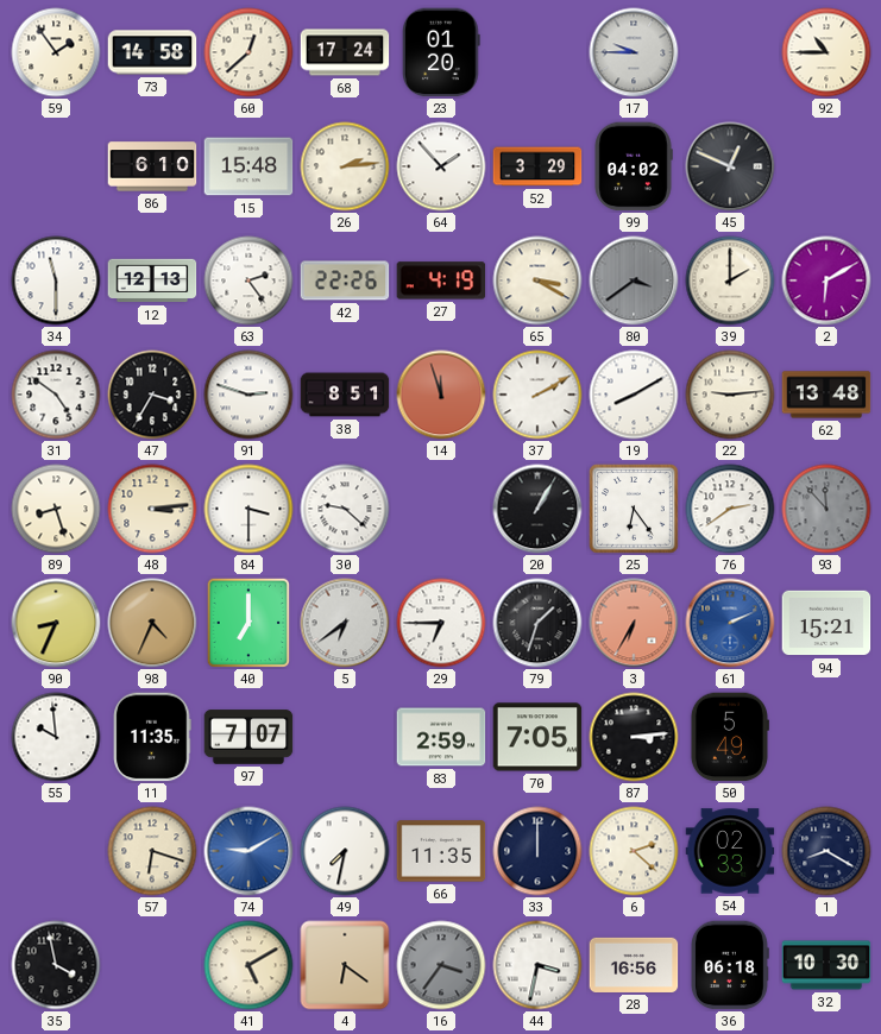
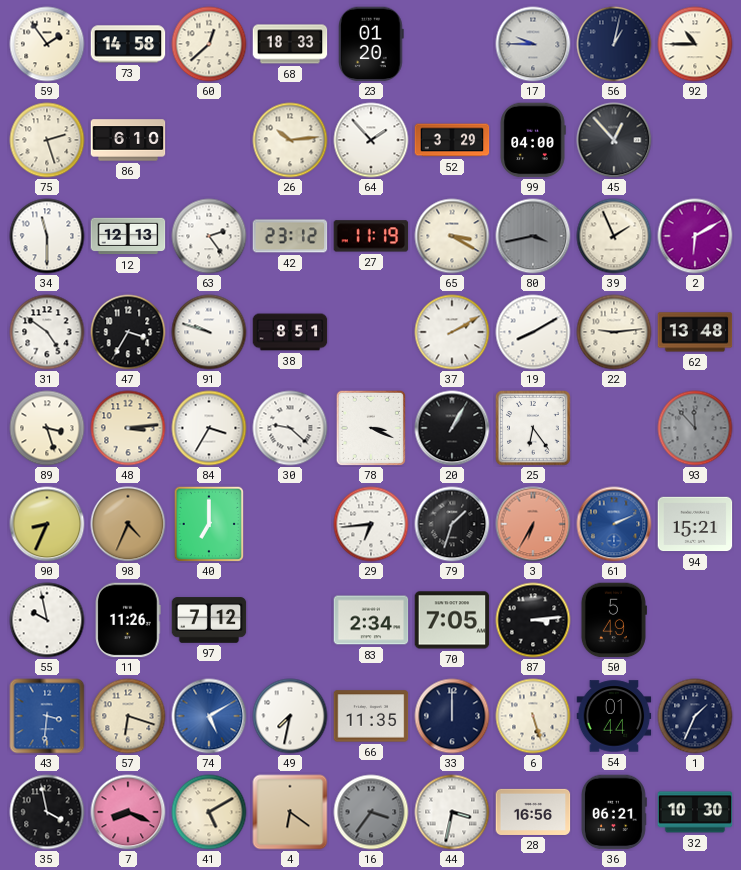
68: 17:24 -> 18:33
56: none -> 1:02
75: none -> 2:27
15: 15:48 -> none
26: 2:14 -> 10:14
99: 04:02 -> 04:00
45: 12:49 -> 12:53
42: 22:26 -> 23:12
27: 4:19 -> 11:19
80: 3:39 -> 3:43
39: 2:00 -> 1:56
91: 2:48 -> 9:48
14: 11:57 -> none
89: 8:27 -> 3:27
84: 3:30 -> 3:35
78: none -> 3:19
76: 2:39 -> none
5: 6:39 -> none
29: 6:45 -> 6:44
55: 9:59 -> 9:58
11: 11:35 -> 11:26
97: 7:07 -> 7:12
83: 2:59 -> 2:34
43: none -> 3:31
74: 9:10 -> 5:10
6: 2:22 -> 5:27
54: 02:33 -> 01:44
1: 8:20 -> 1:34
7: none -> 8:19
36: 06:18 -> 06:21
